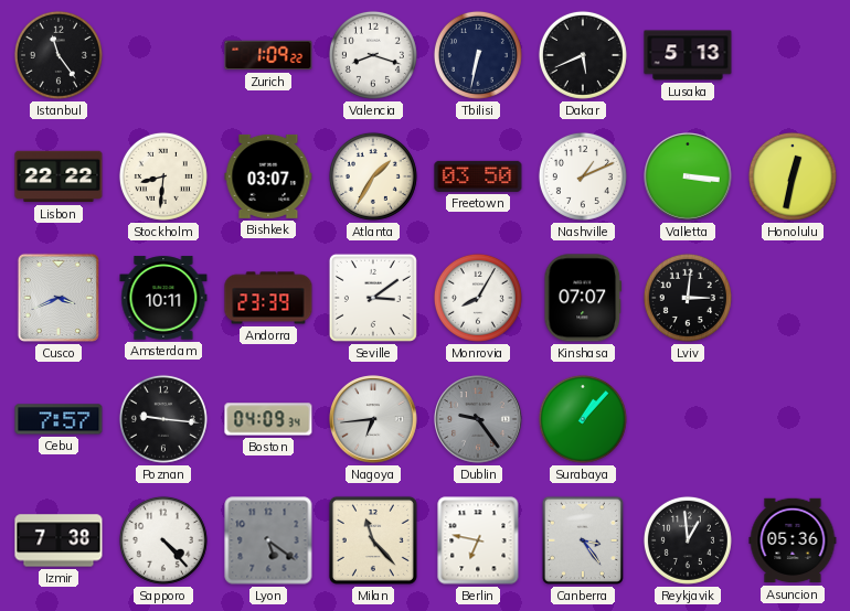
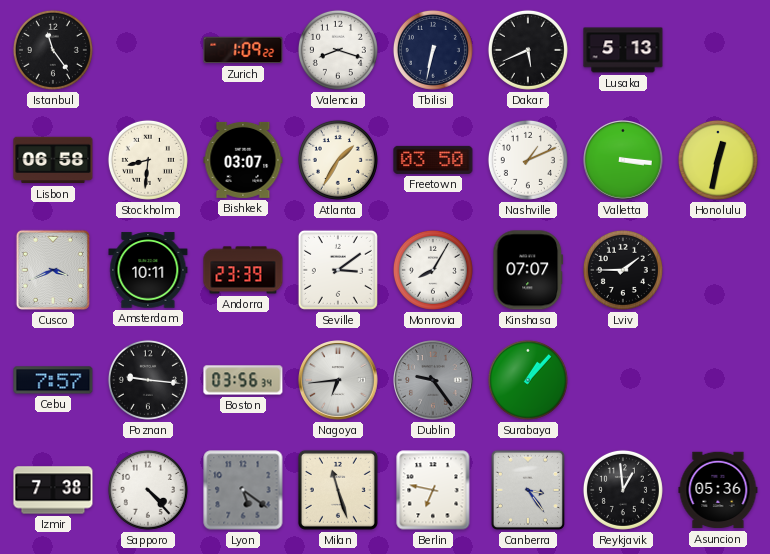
Lisbon: 22:22 -> 06:58
Lviv: 3:01 -> 1:45
Boston: 04:09 -> 03:56
Milan: 11:23 -> 11:27
